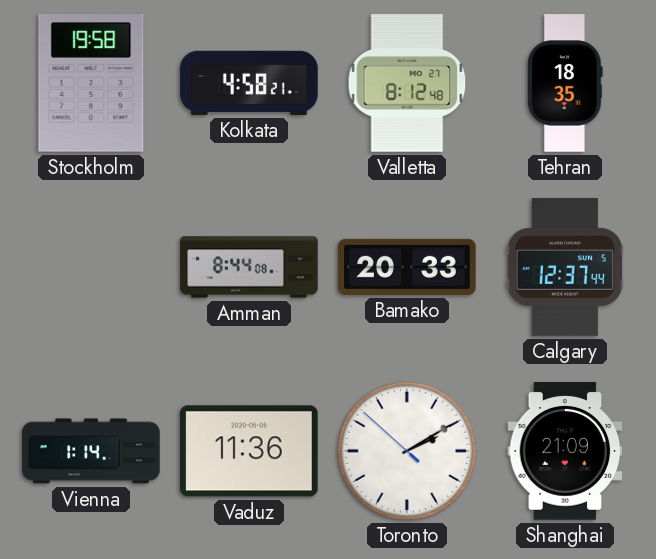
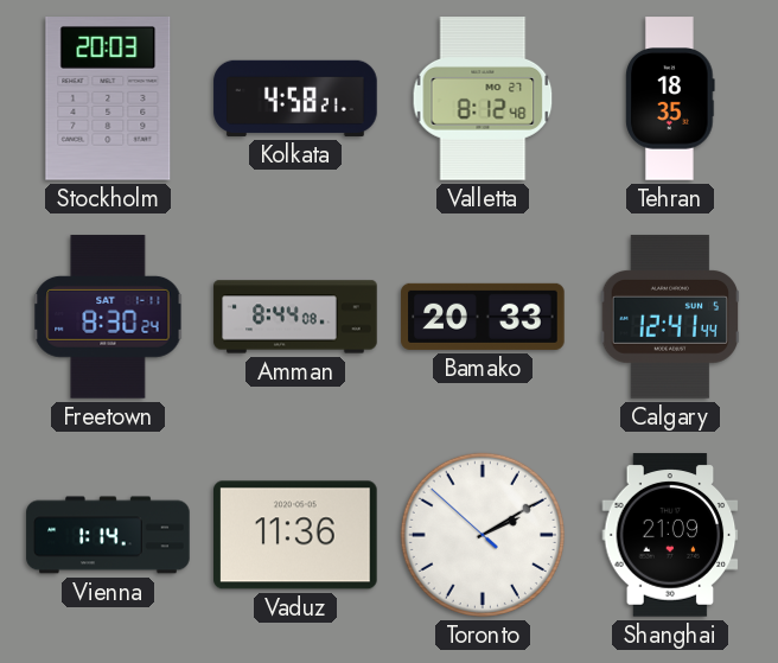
Stockholm: 19:58 -> 20:03
Freetown: none -> 8:30
Calgary: 12:37 -> 12:41
